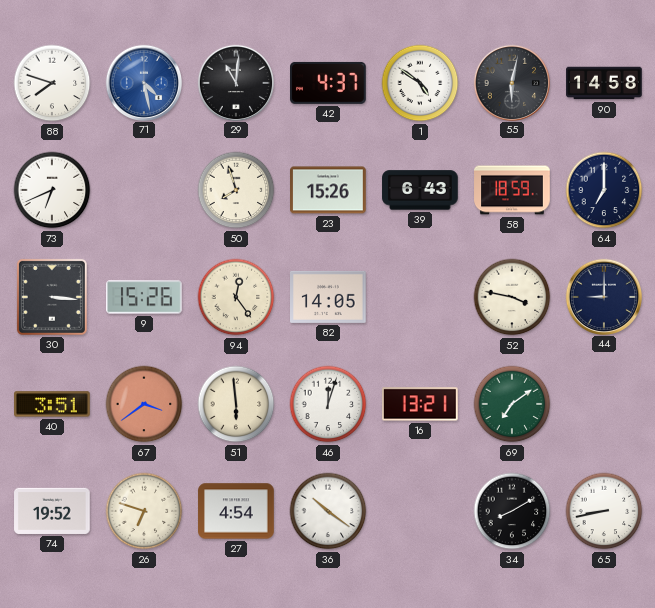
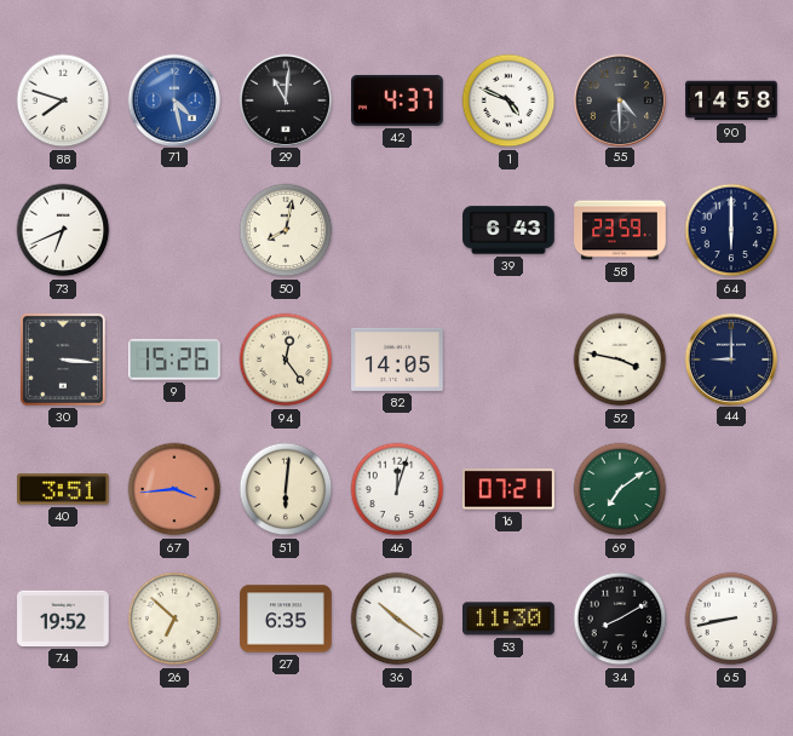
1: 4:51 -> 4:49
55: 6:02 -> 4:30
50: 7:57 -> 8:02
23: 15:26 -> none
58: 18:59 -> 23:59
64: 7:00 -> 6:00
67: 3:39 -> 3:44
51: 5:59 -> 6:01
16: 13:21 -> 07:21
26: 6:48 -> 6:52
27: 4:54 -> 6:35
53: none -> 11:30
